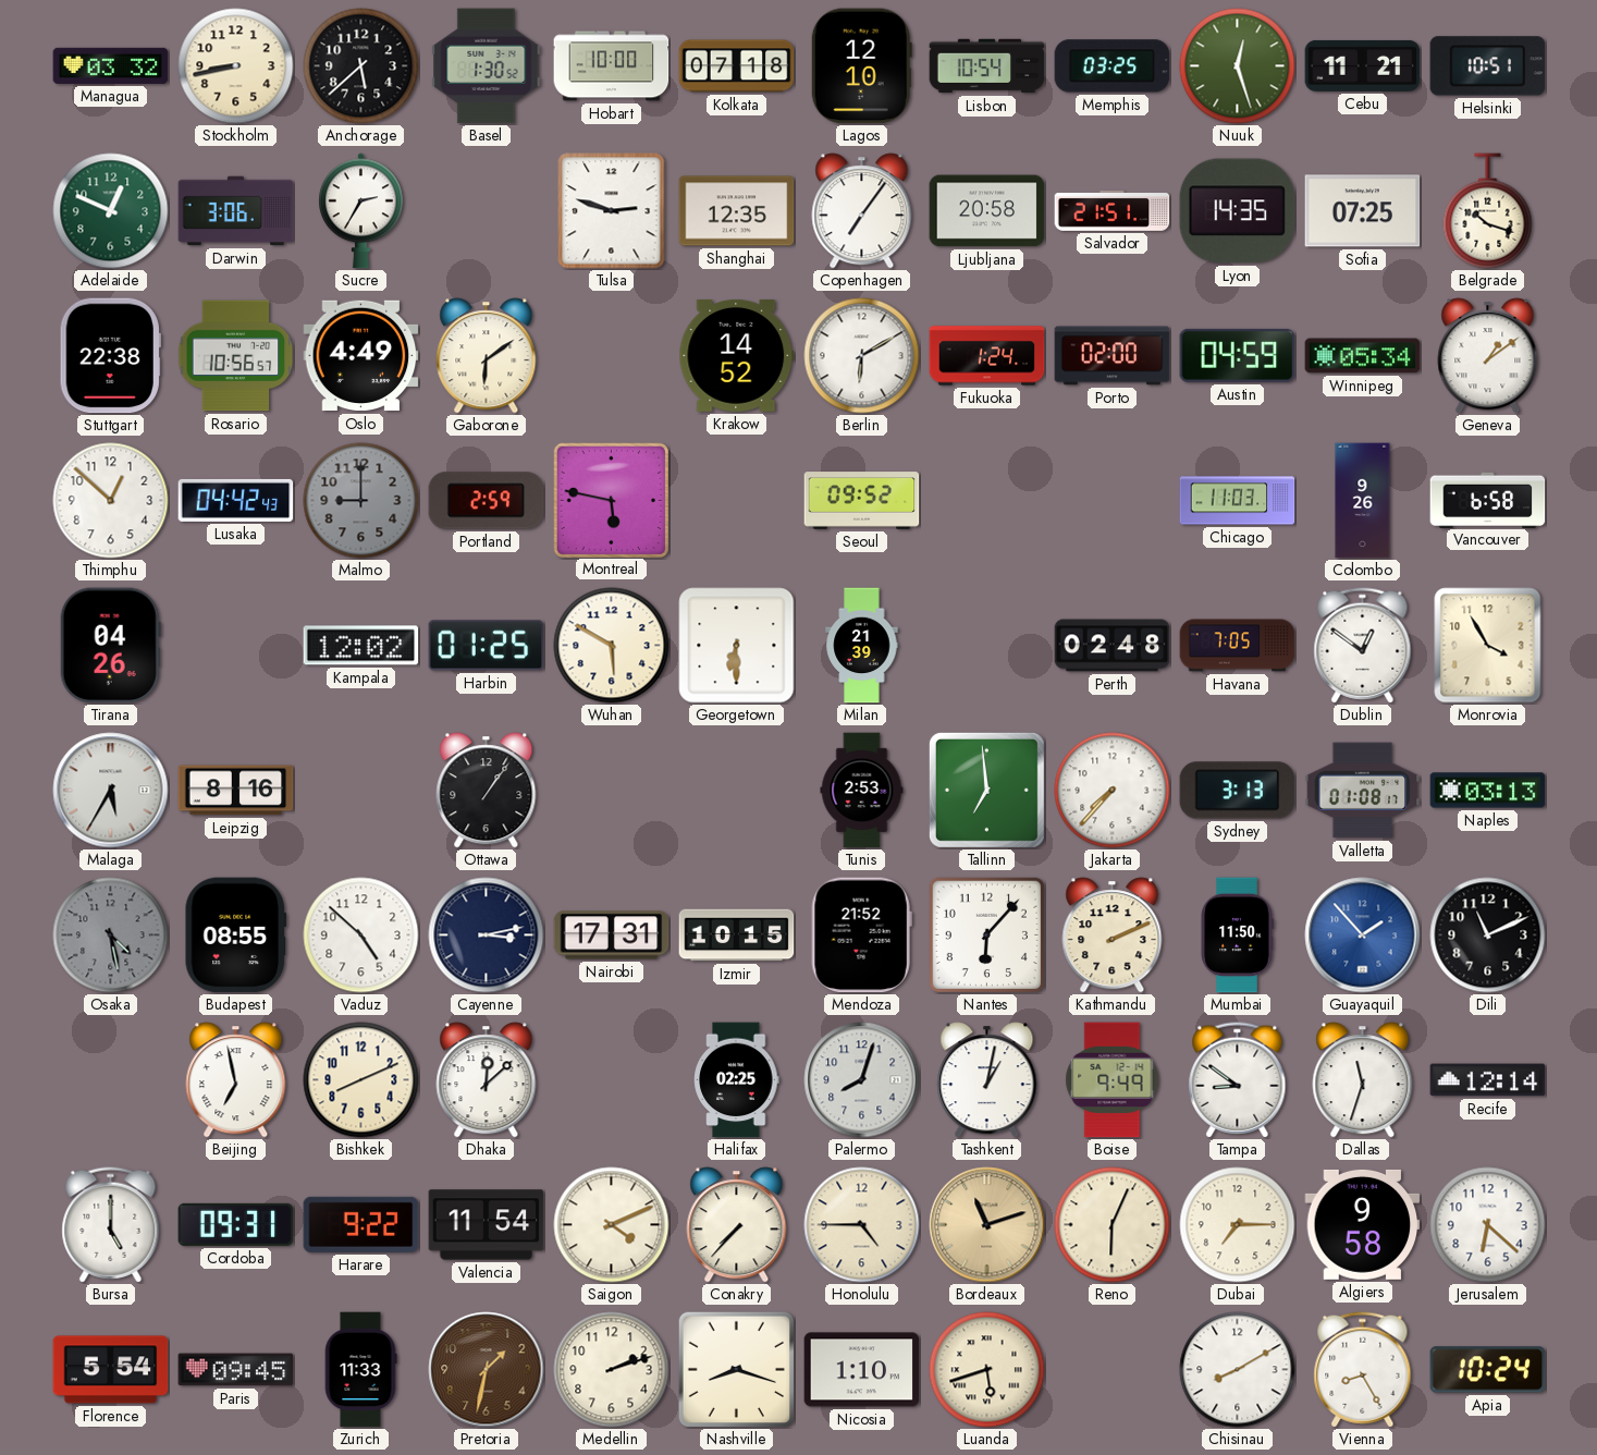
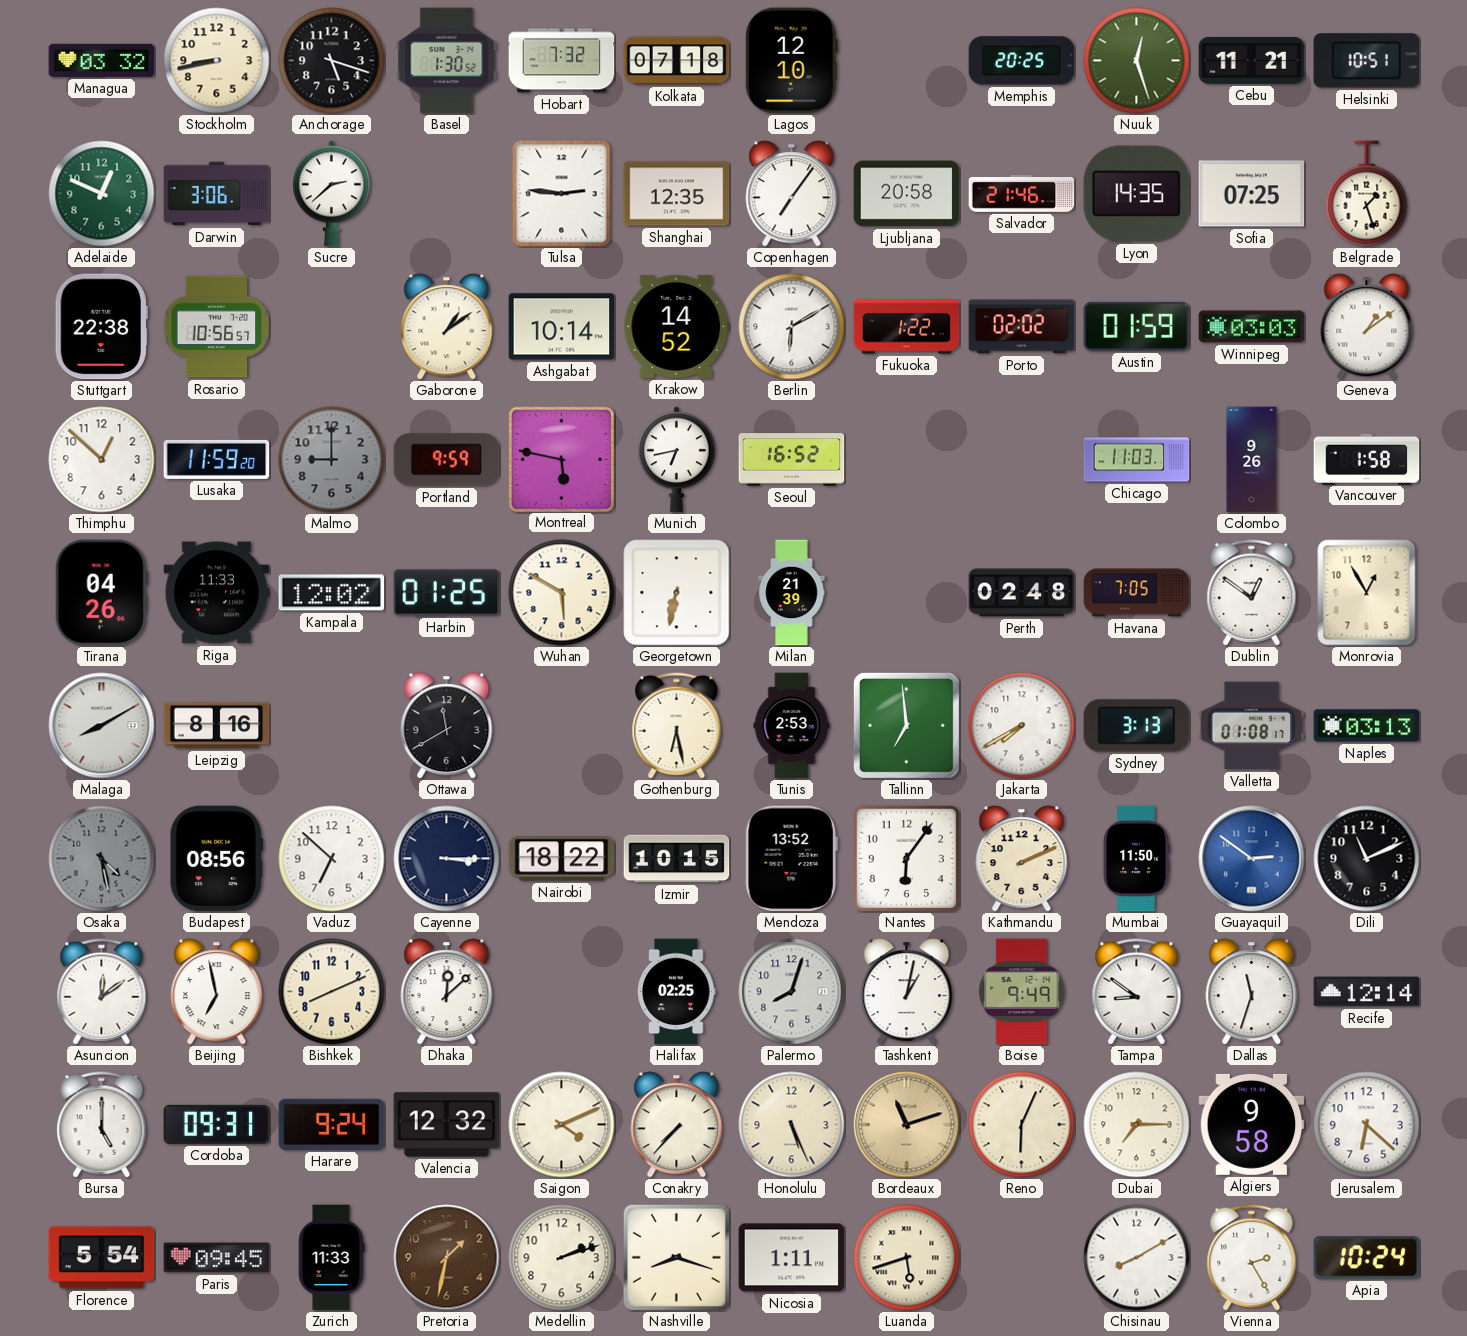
Anchorage: 5:38 -> 5:18
Hobart: 10:00 -> 7:32
Lisbon: 10:54 -> none
Memphis: 03:25 -> 20:25
Sucre: 2:35 -> 2:38
Tulsa: 2:48 -> 2:46
Salvador: 21:51 -> 21:46
Belgrade: 10:18 -> 1:27
Oslo: 4:49 -> none
Gaborone: 6:09 -> 1:09
Ashgabat: none -> 10:14
Fukuoka: 1:24 -> 1:22
Porto: 02:00 -> 02:02
Austin: 04:59 -> 01:59
Winnipeg: 05:34 -> 03:03
Lusaka: 04:42 -> 11:59
Portland: 2:59 -> 9:59
Munich: none -> 6:43
Seoul: 09:52 -> 16:52
Vancouver: 6:58 -> 1:58
Riga: none -> 11:33
Georgetown: 6:30 -> 6:32
Monrovia: 3:55 -> 12:55
Malaga: 5:35 -> 8:10
Ottawa: 1:06 -> 11:40
Gothenburg: none -> 6:28
Jakarta: 7:37 -> 7:40
Budapest: 08:55 -> 08:56
Vaduz: 4:52 -> 6:52
Cayenne: 3:13 -> 3:15
Nairobi: 17:31 -> 18:22
Mendoza: 21:52 -> 13:52
Nantes: 6:07 -> 6:06
Guayaquil: 1:53 -> 2:51
Asuncion: none -> 12:09
Harare: 9:22 -> 9:24
Valencia: 11:54 -> 12:32
Honolulu: 4:45 -> 5:26
Nicosia: 1:10 -> 1:11
Vienna: 8:25 -> 2:25
